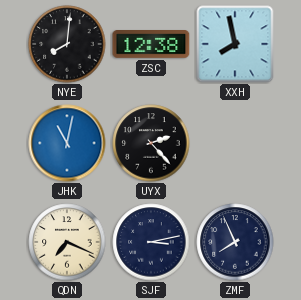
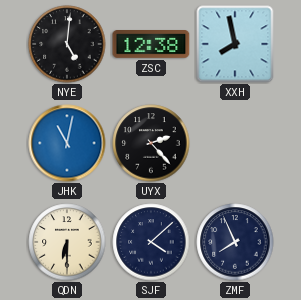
NYE: 8:01 -> 5:01
QDN: 7:19 -> 6:30
SJF: 3:13 -> 4:08
